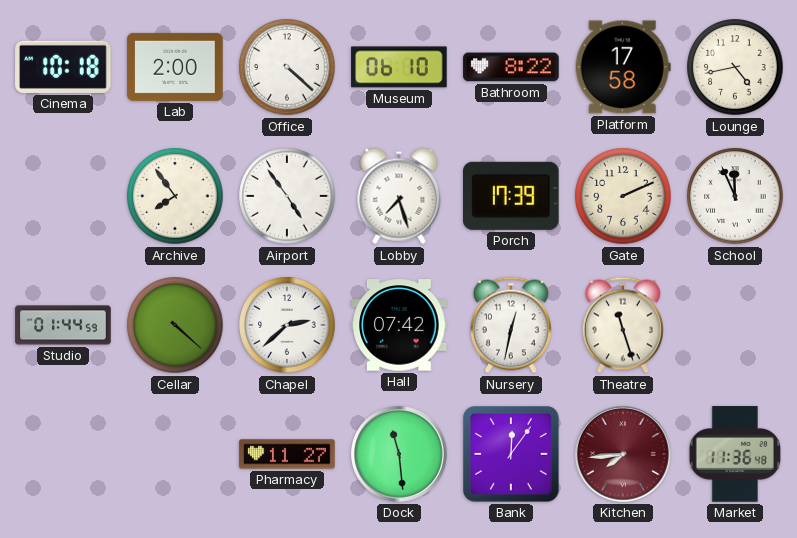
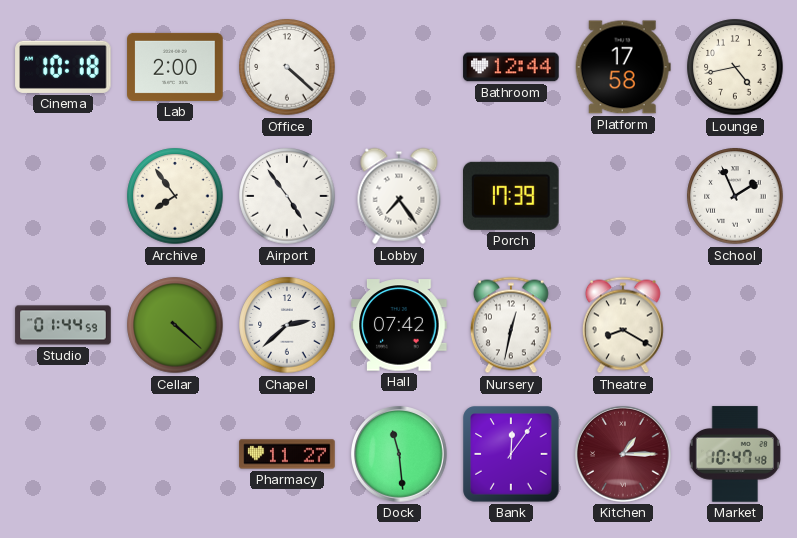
Museum: 06:10 -> none
Bathroom: 8:22 -> 12:44
Lobby: 7:27 -> 7:24
Gate: 2:11 -> none
School: 11:56 -> 1:56
Theatre: 11:27 -> 8:20
Kitchen: 7:44 -> 1:15
Market: 11:36 -> 10:47
